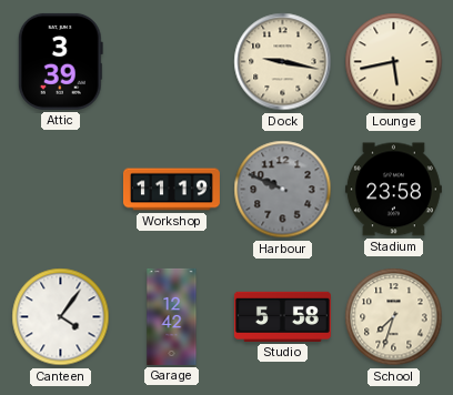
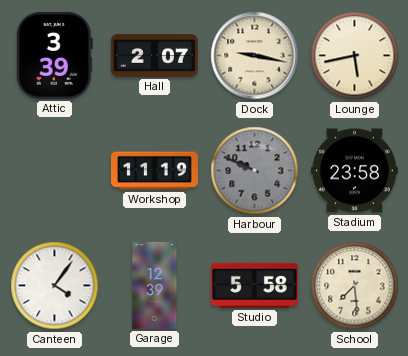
Hall: none -> 2:07
Garage: 12:42 -> 12:39
School: 7:33 -> 7:29
